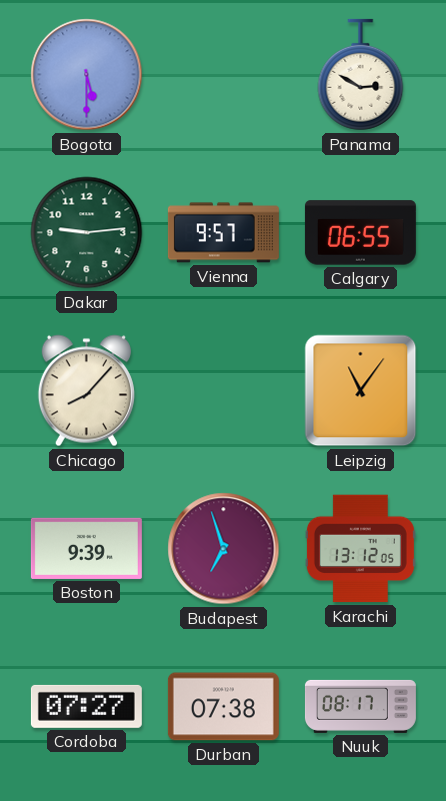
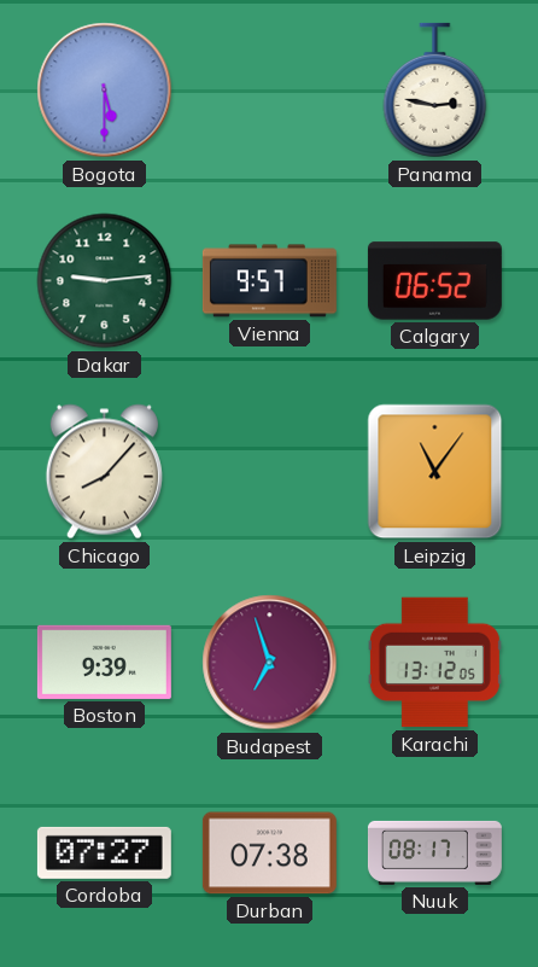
Panama: 2:50 -> 2:47
Calgary: 06:55 -> 06:52
